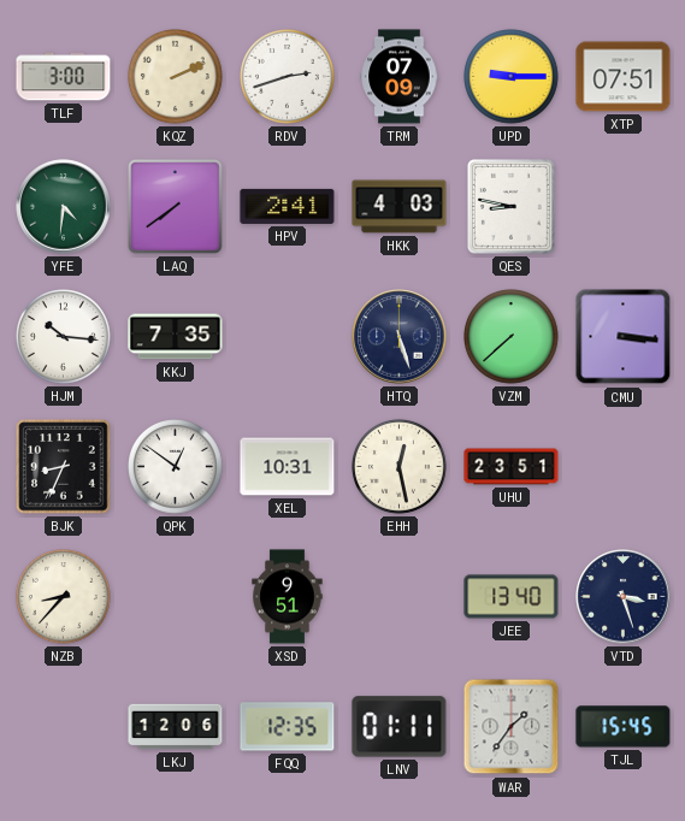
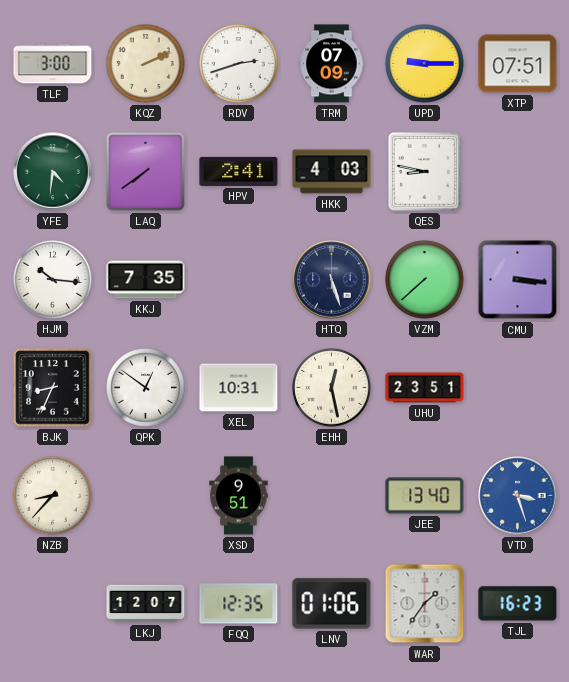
VTD dial: navy -> blue
LKJ: 12:06 -> 12:07
LNV: 01:11 -> 01:06
TJL: 15:45 -> 16:23
